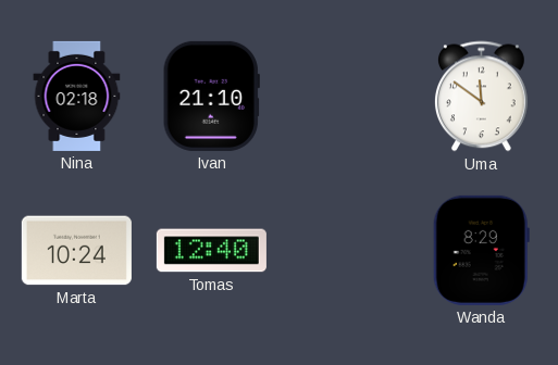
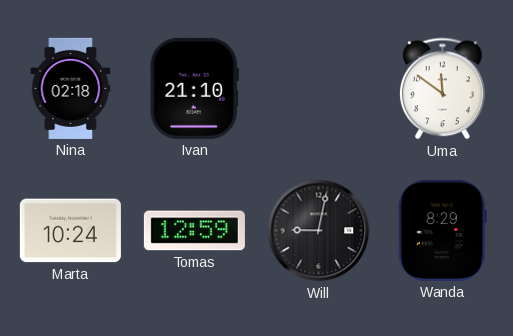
Tomas: 12:40 -> 12:59
Will: none -> 9:02
